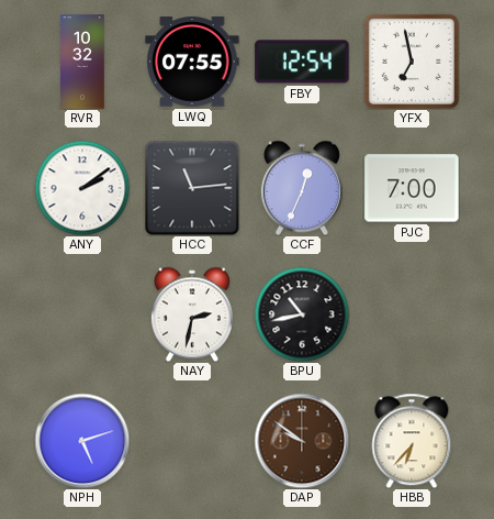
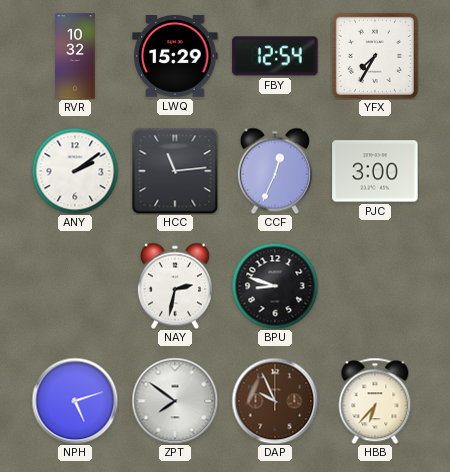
LWQ: 07:55 -> 15:29
YFX: 6:58 -> 7:35
PJC: 7:00 -> 3:00
BPU: 10:43 -> 8:48
ZPT: none -> 7:51
DAP: 9:51 -> 9:56
